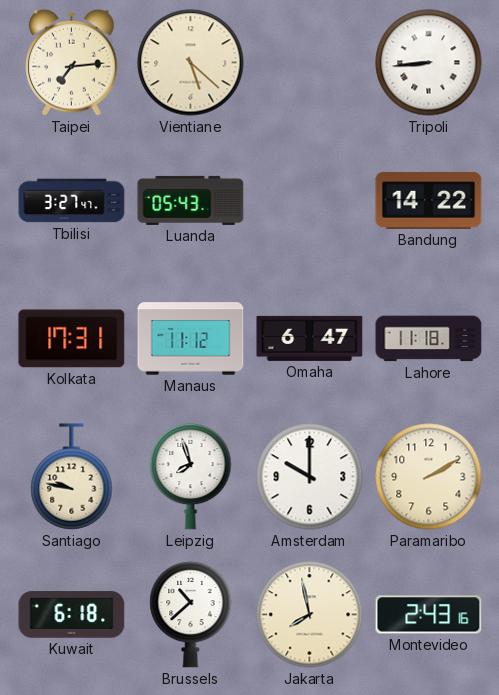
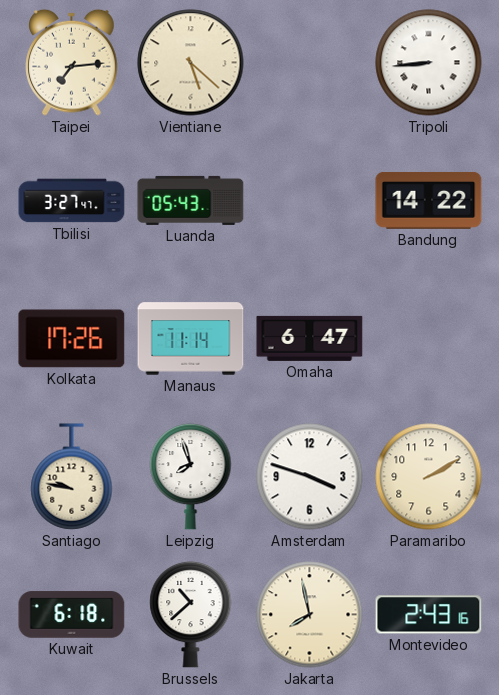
Kolkata: 17:31 -> 17:26
Manaus: 11:12 -> 11:14
Lahore: 11:18 -> none
Amsterdam: 10:00 -> 3:48
